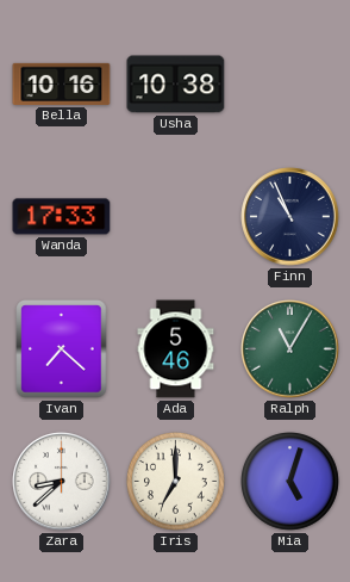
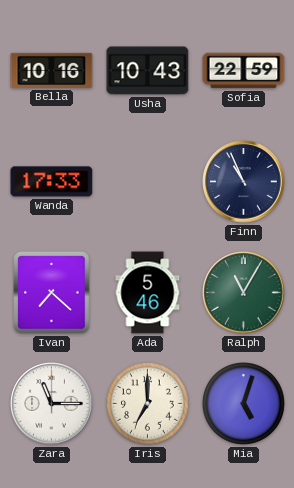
Usha: 10:38 -> 10:43
Sofia: none -> 22:59
Zara: 8:38 -> 11:15
